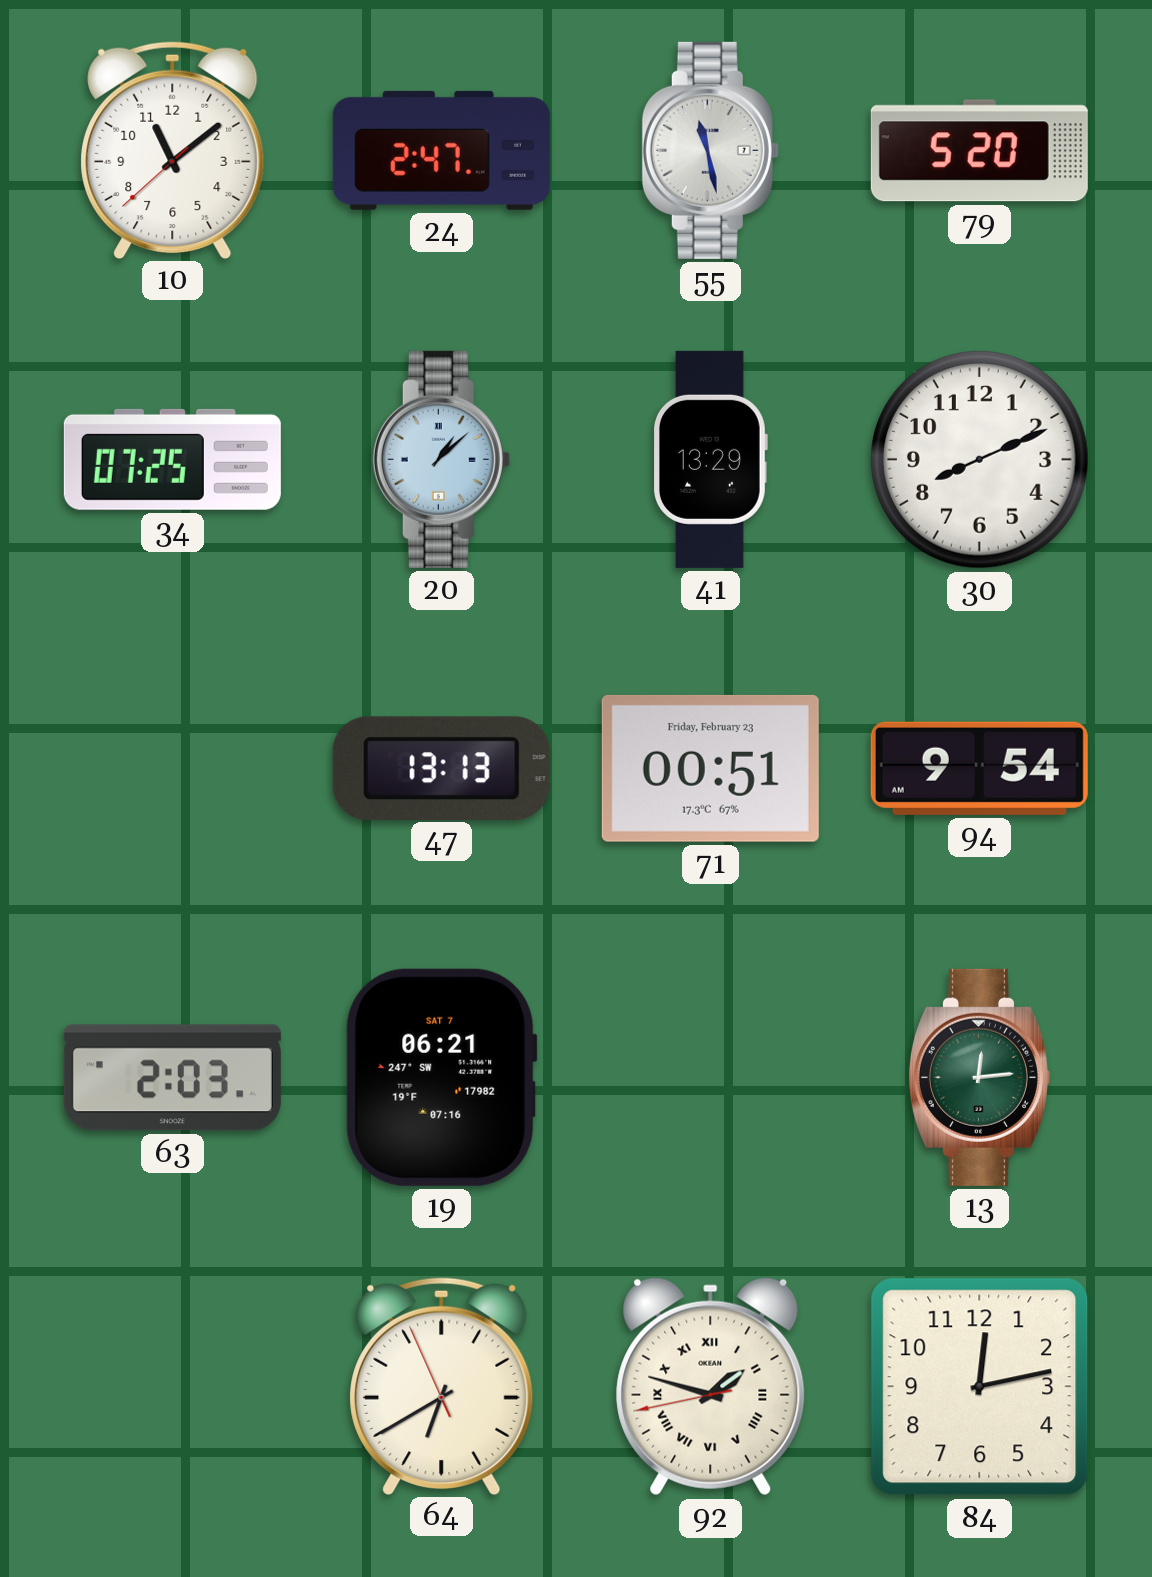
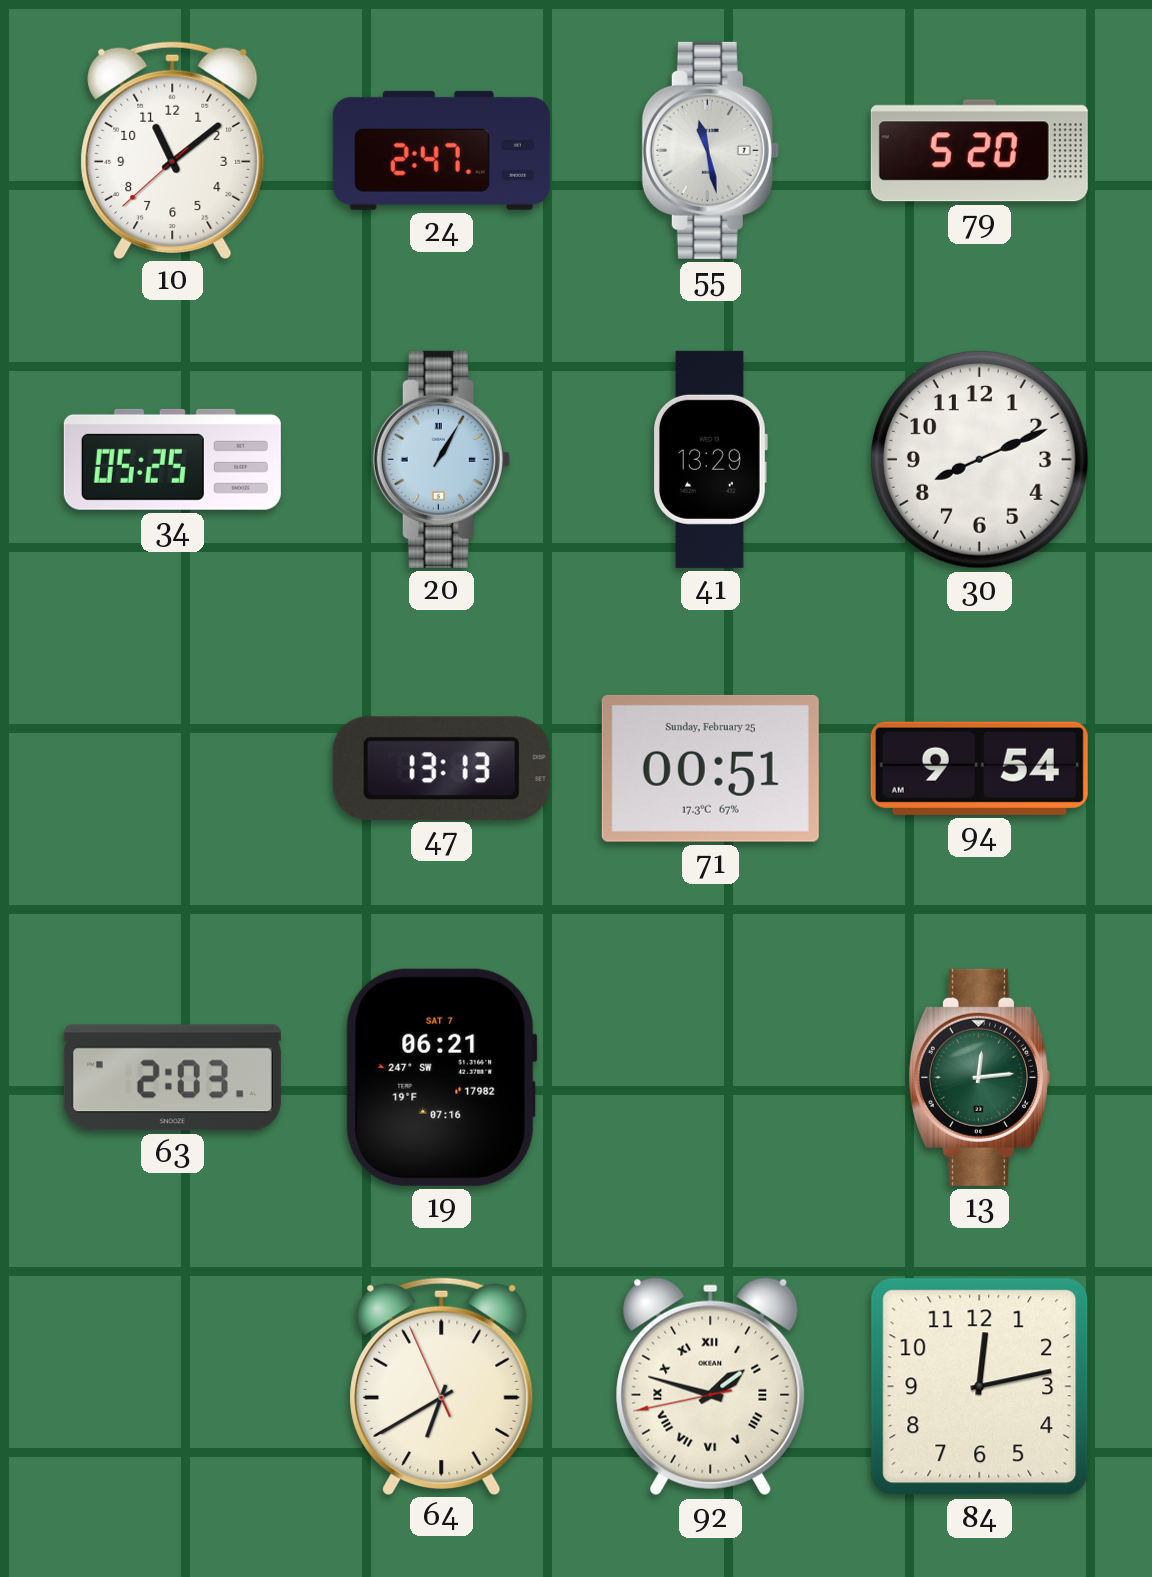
34: 07:25 -> 05:25
20: 1:08 -> 1:05
71 date: Friday, February 23 -> Sunday, February 25
